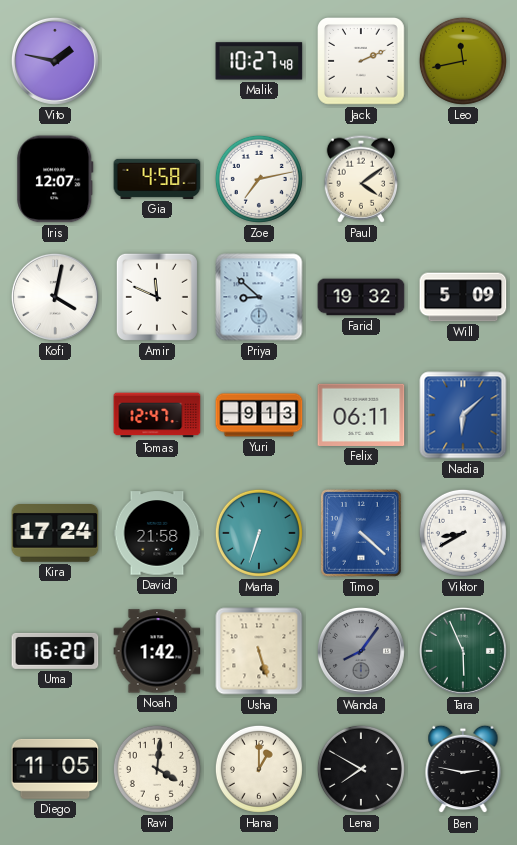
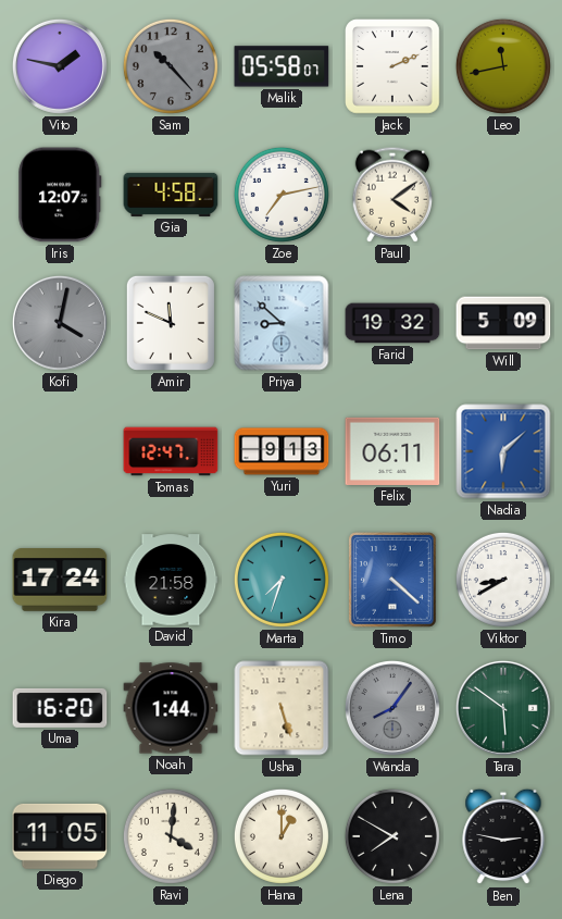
Sam: none -> 10:23
Malik: 10:27 -> 05:58
Kofi dial: white -> grey
Marta: 6:33 -> 7:33
Noah: 1:42 -> 1:44
Tara: 5:56 -> 5:51
